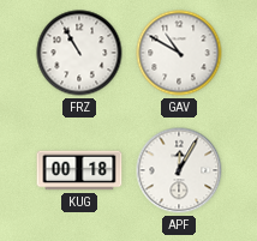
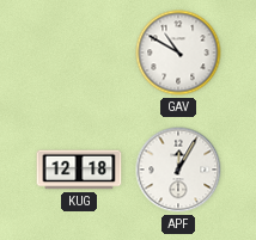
FRZ: 10:55 -> none
KUG: 00:18 -> 12:18
